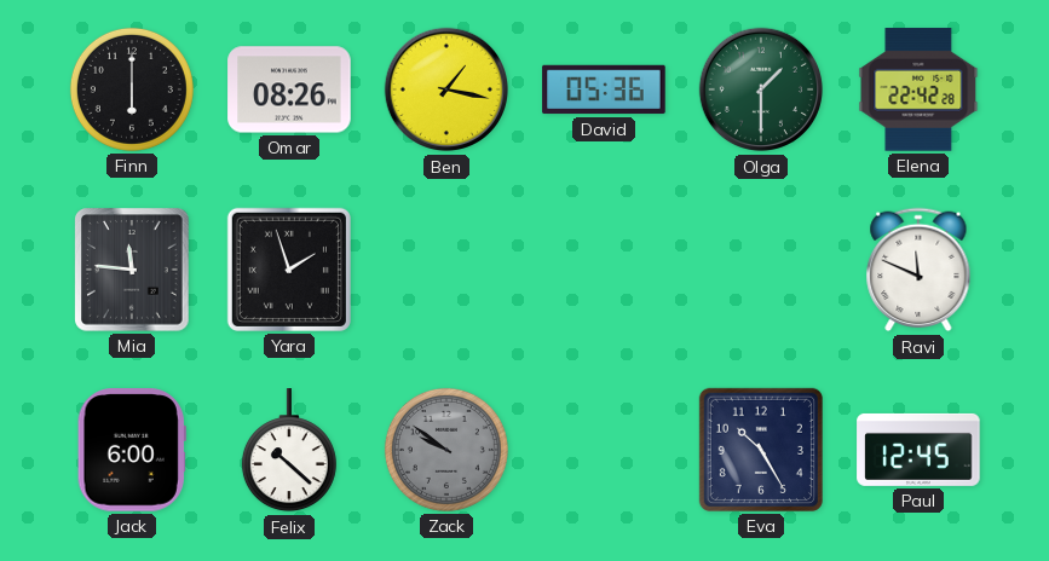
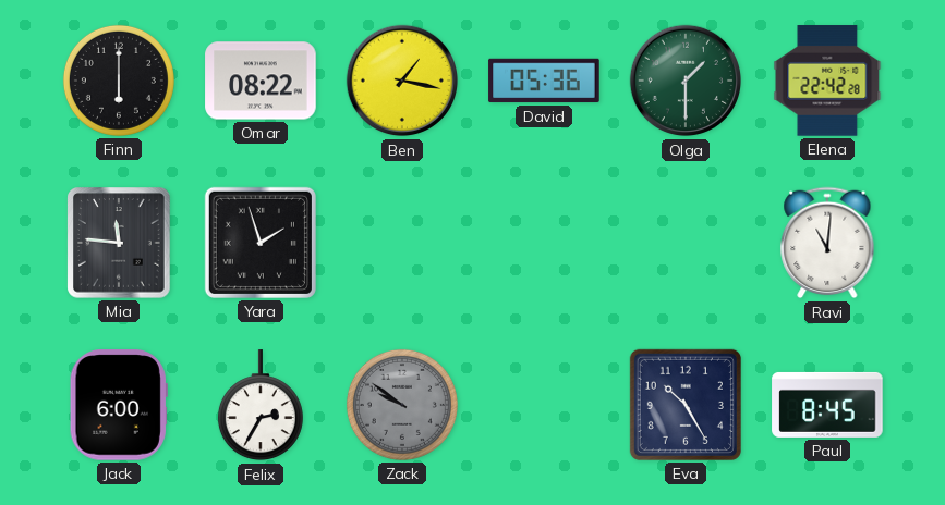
Omar: 08:26 -> 08:22
Ravi: 11:49 -> 11:01
Felix: 10:22 -> 2:35
Paul: 12:45 -> 8:45
